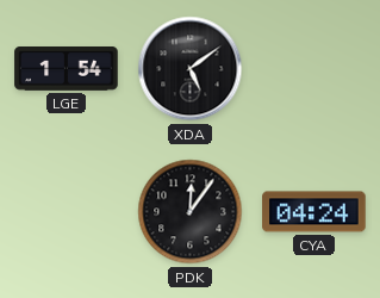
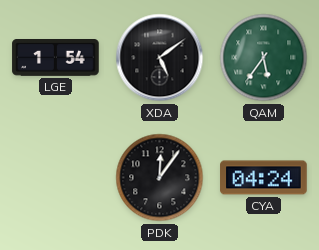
QAM: none -> 5:36
